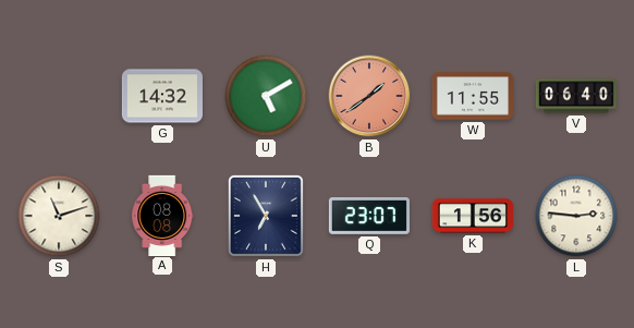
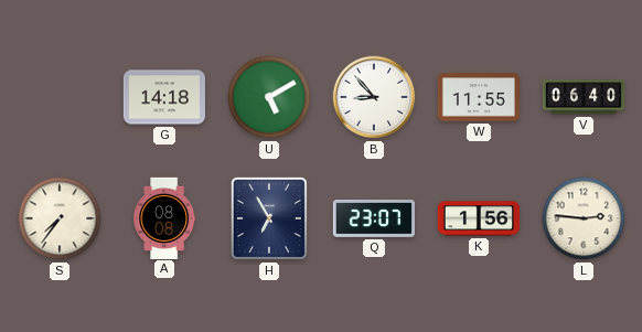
G: 14:32 -> 14:18
B: 1:39 -> 8:53
B dial: salmon -> white
S: 11:12 -> 7:36
